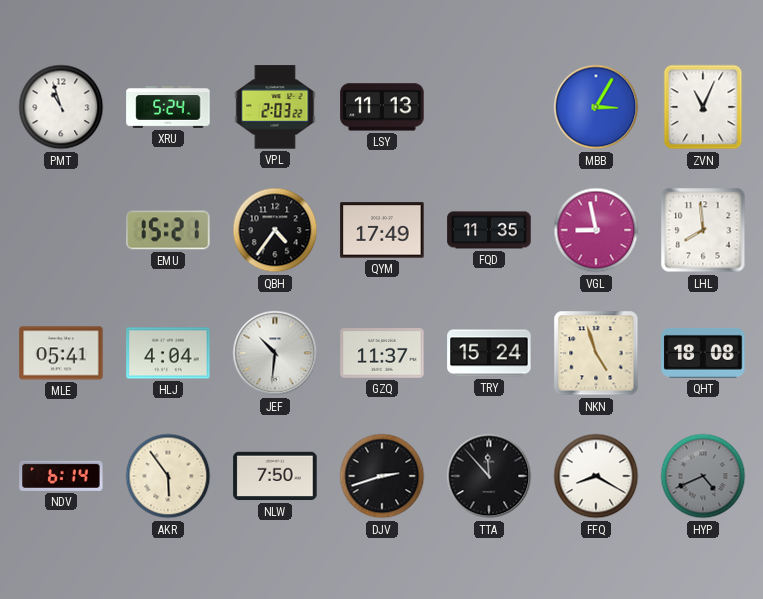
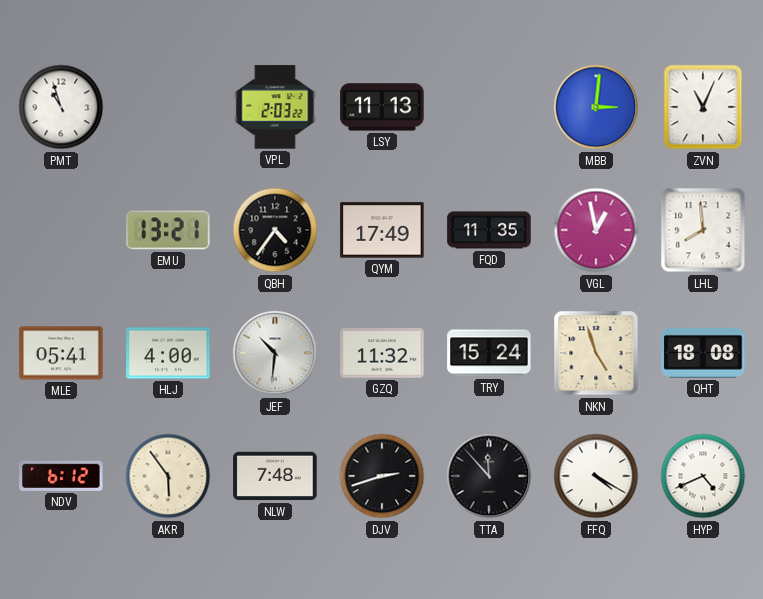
XRU: 5:24 -> none
MBB: 3:05 -> 3:01
EMU: 15:21 -> 13:21
VGL: 8:58 -> 12:58
HLJ: 4:04 -> 4:00
GZQ: 11:37 -> 11:32
NDV: 6:14 -> 6:12
NLW: 7:50 -> 7:48
FFQ: 8:20 -> 4:20
HYP dial: grey -> white
